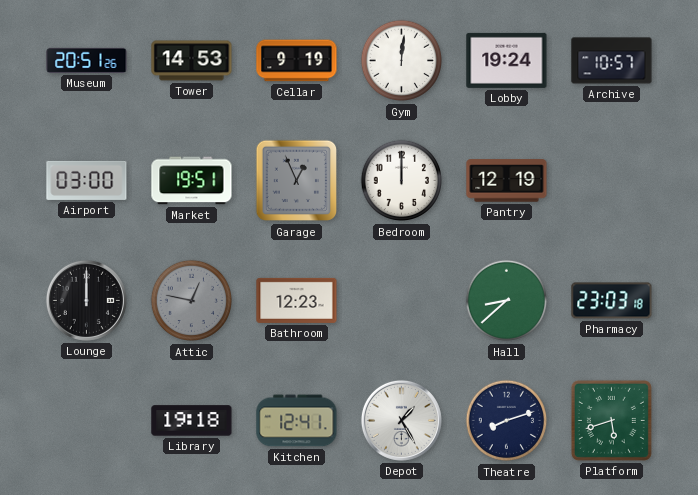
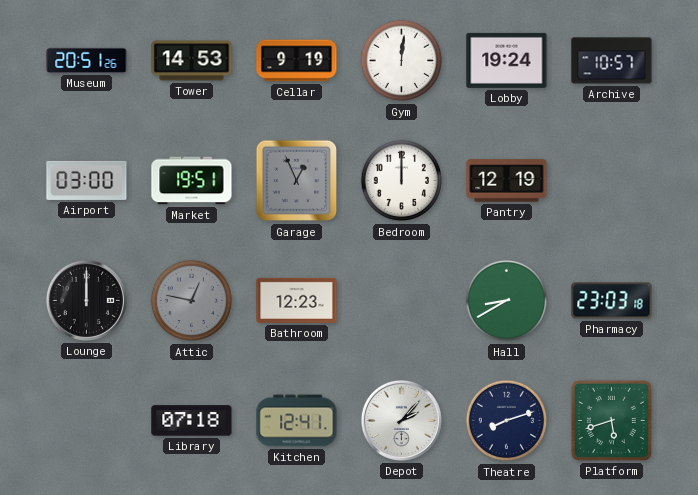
Hall: 8:38 -> 8:40
Library: 19:18 -> 07:18
Depot: 1:25 -> 2:07
